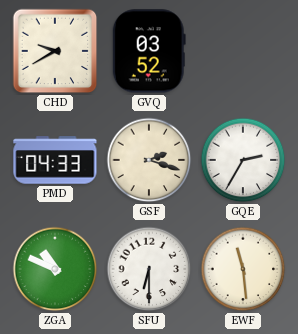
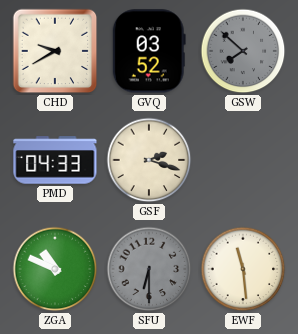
GSW: none -> 7:52
GQE: 2:35 -> none
SFU dial: white -> grey
